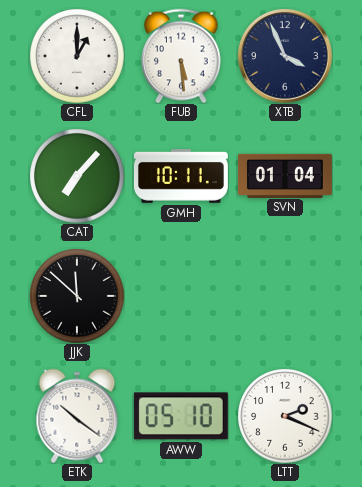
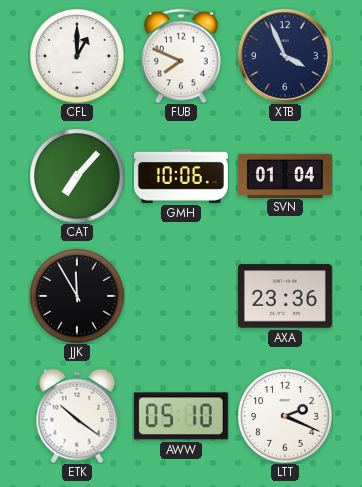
FUB: 5:29 -> 7:49
GMH: 10:11 -> 10:06
JJK: 11:52 -> 11:55
AXA: none -> 23:36
